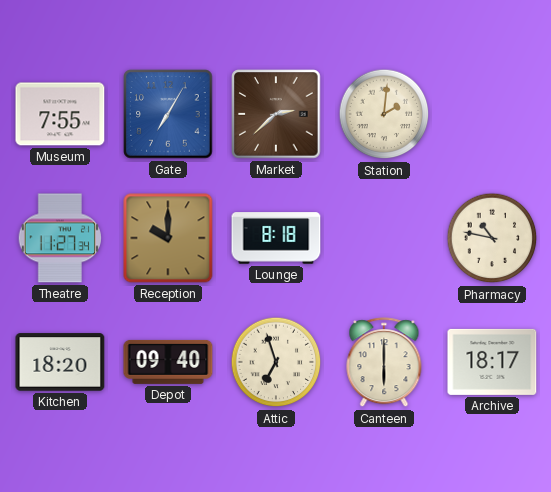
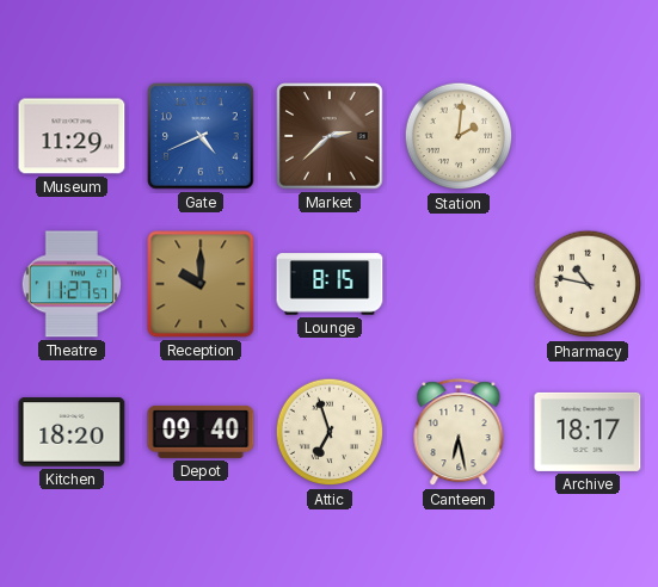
Museum: 7:55 -> 11:29
Gate: 7:05 -> 4:41
Theatre: 11:27:34 -> 11:27:57
Lounge: 8:18 -> 8:15
Canteen: 6:00 -> 6:28
